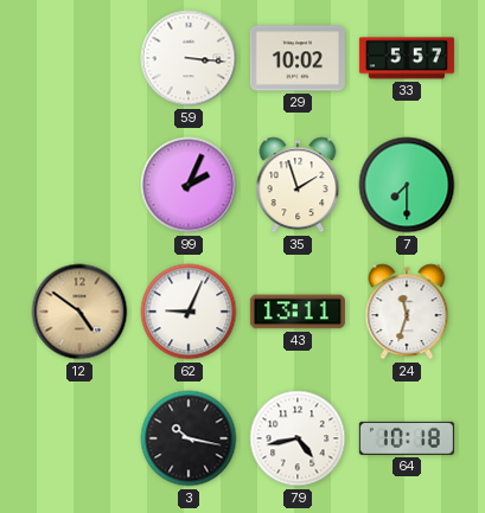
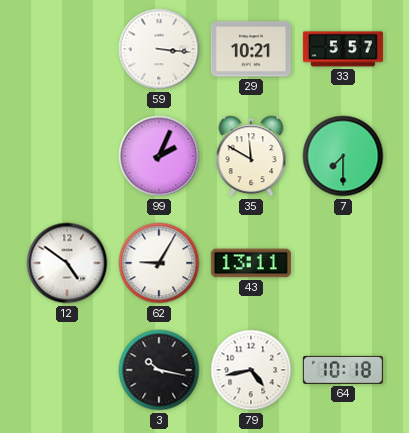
29: 10:02 -> 10:21
35: 1:57 -> 11:50
12 dial: champagne -> white
62: 9:04 -> 9:05
24: 11:33 -> none
